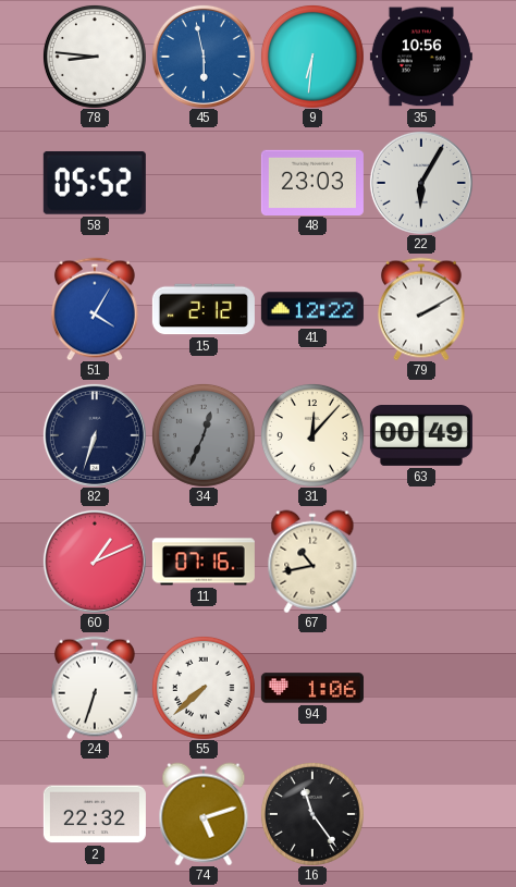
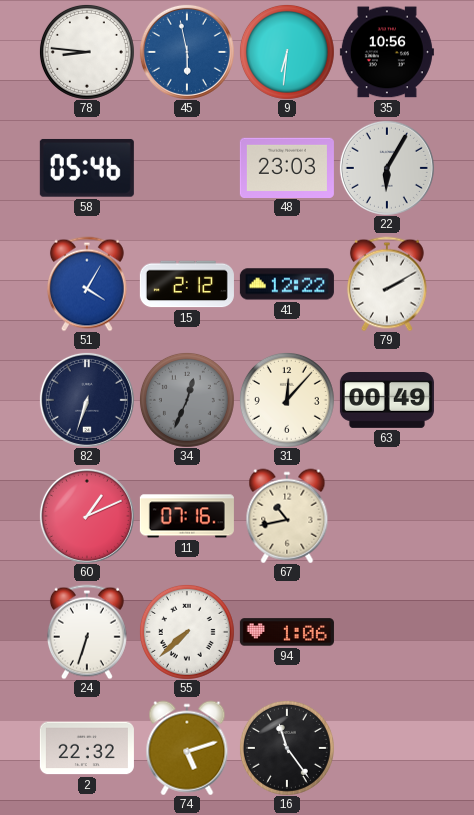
58: 05:52 -> 05:46
